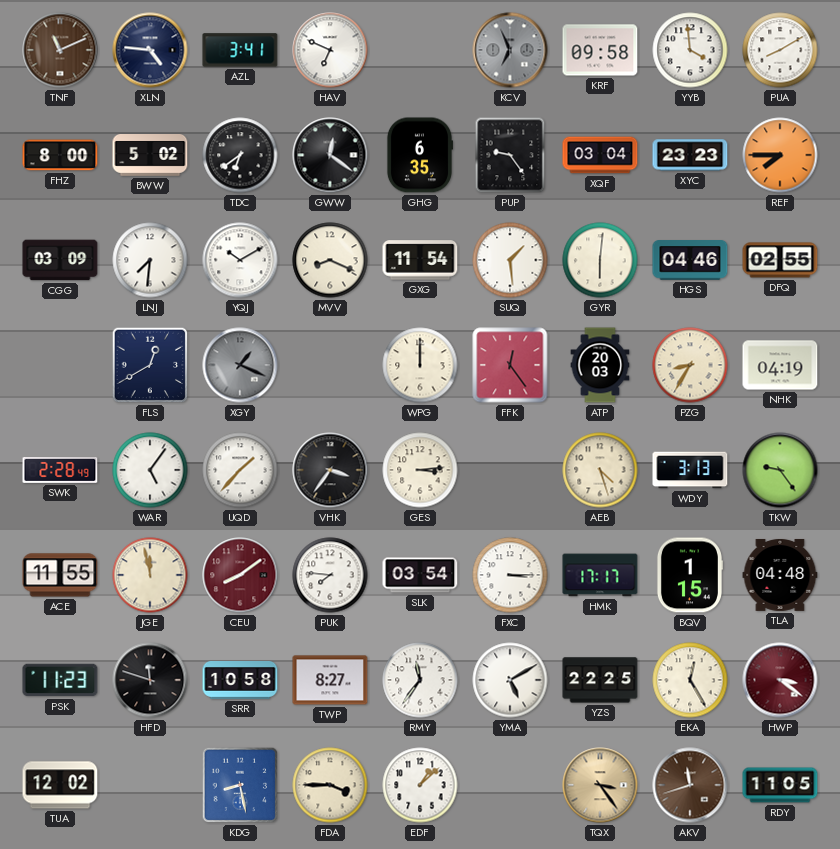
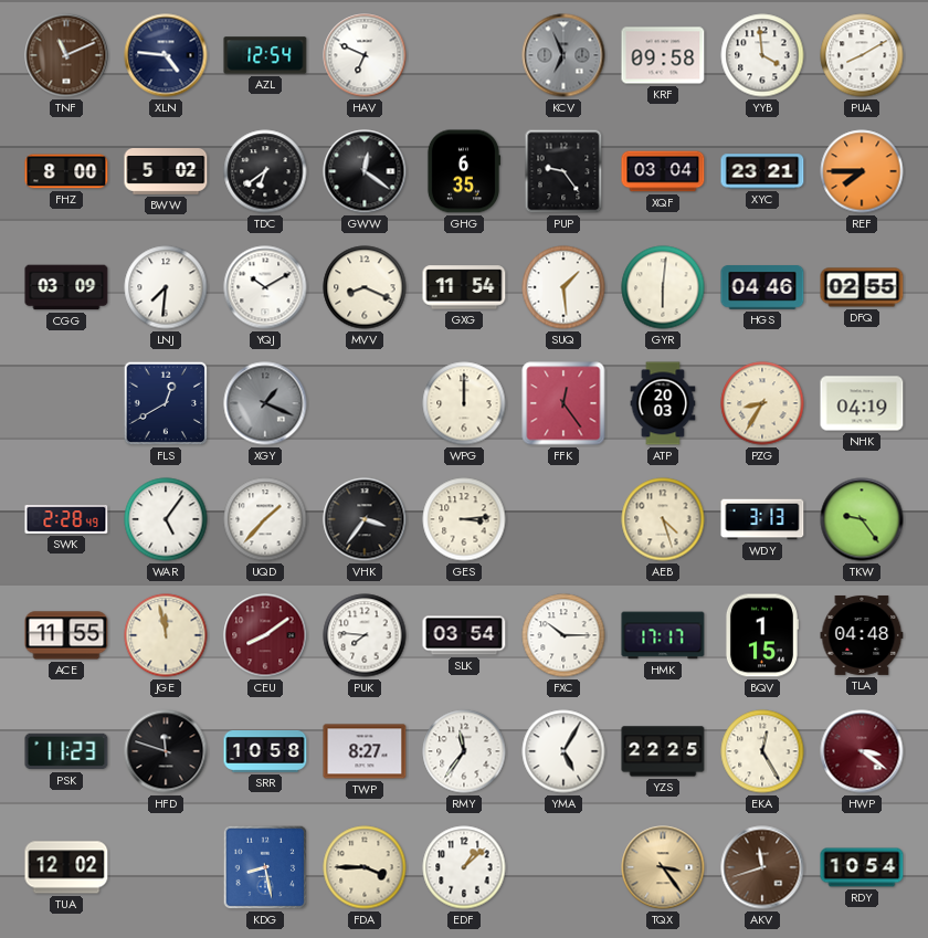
AZL: 3:41 -> 12:54
XYC: 23:23 -> 23:21
FXC: 3:15 -> 10:15
YMA: 5:10 -> 5:05
RDY: 11:05 -> 10:54
